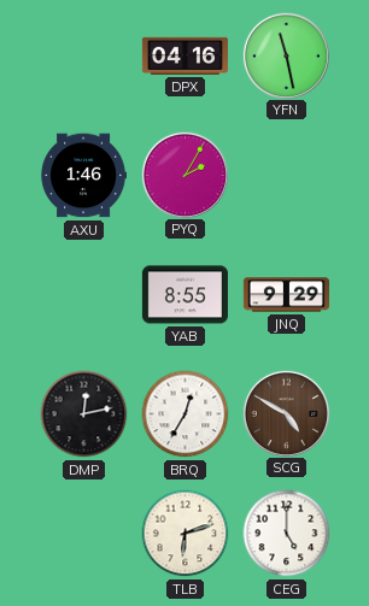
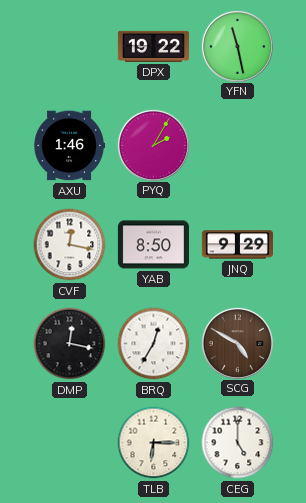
DPX: 04:16 -> 19:22
CVF: none -> 12:17
YAB: 8:55 -> 8:50
DMP: 12:13 -> 12:17
TLB: 6:12 -> 6:15
